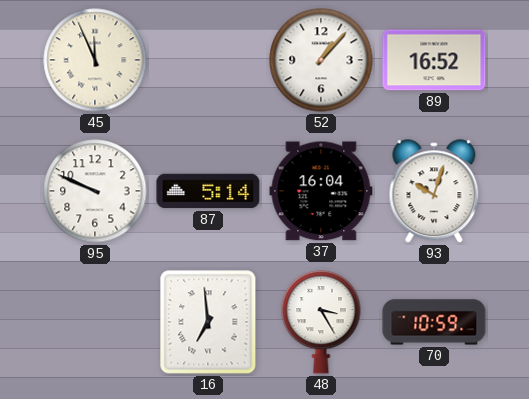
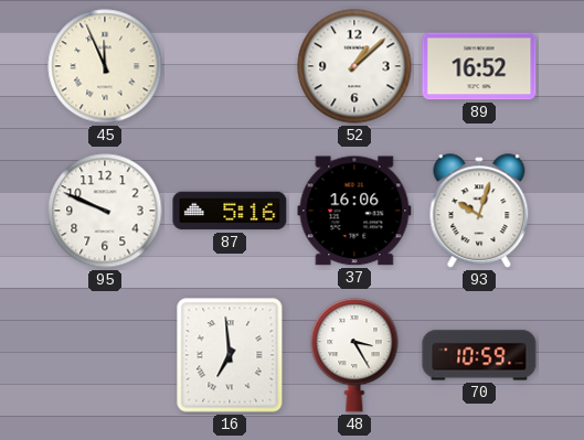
52: 1:07 -> 1:08
87: 5:14 -> 5:16
37: 16:04 -> 16:06
